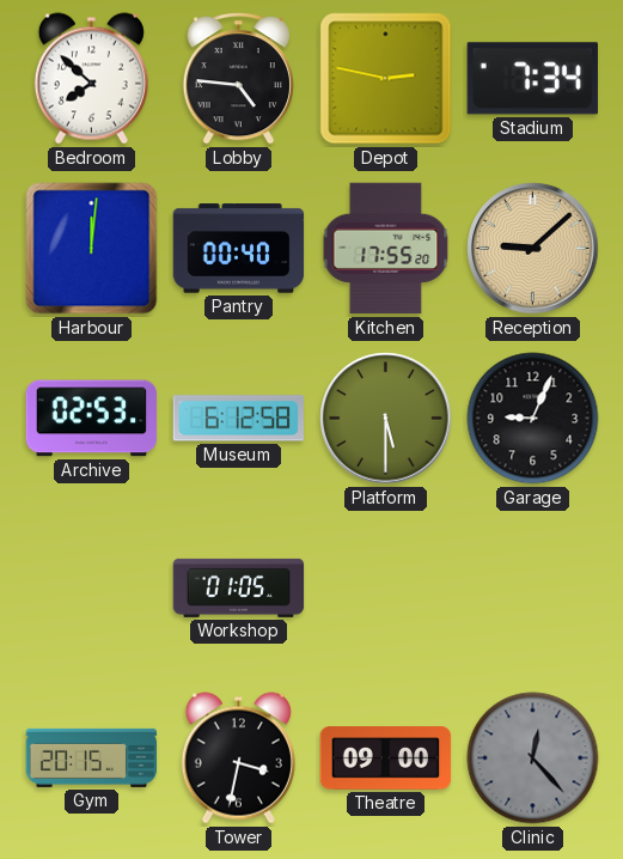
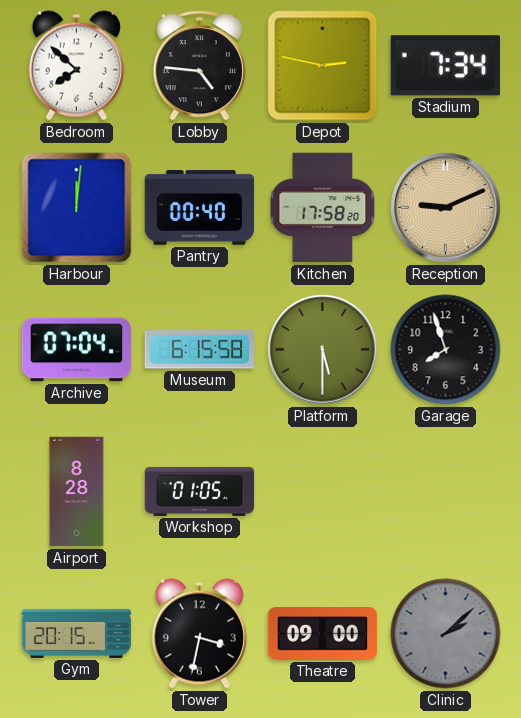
Kitchen: 17:55 -> 17:58
Reception: 9:08 -> 9:11
Archive: 02:53 -> 07:04
Museum: 6:12 -> 6:15
Garage: 9:04 -> 7:57
Airport: none -> 8:28
Clinic: 12:23 -> 2:08
